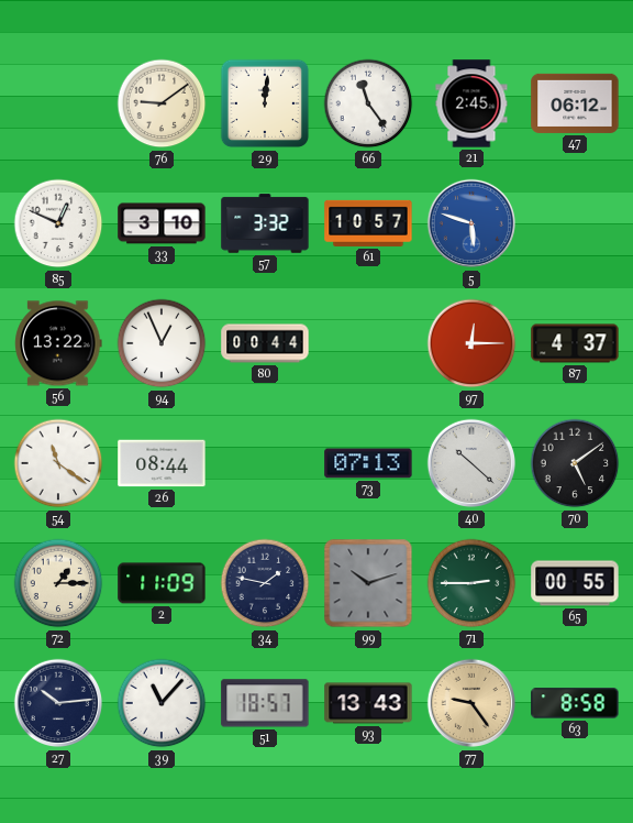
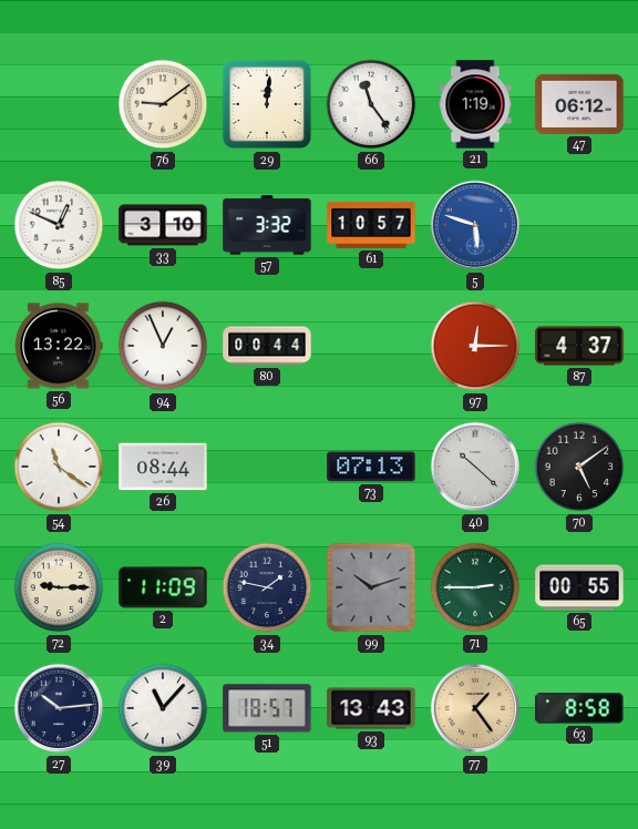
21: 2:45 -> 1:19
72: 1:15 -> 9:15
77: 9:24 -> 1:24
